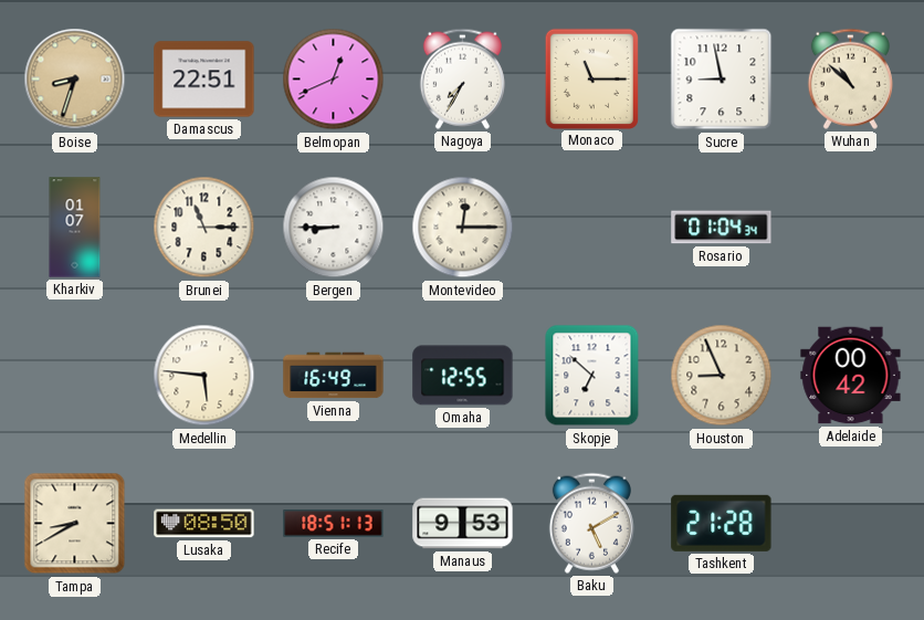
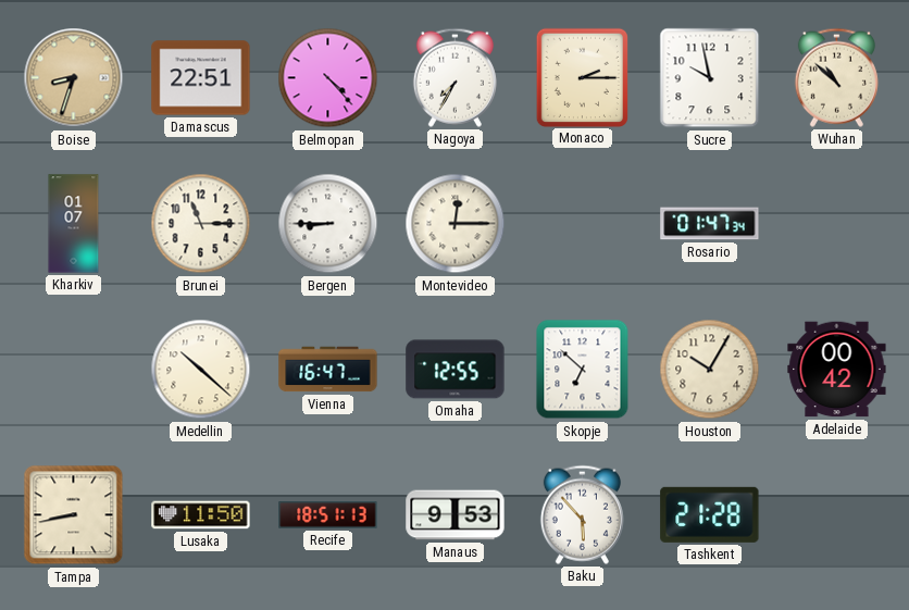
Belmopan: 12:41 -> 4:23
Monaco: 11:15 -> 2:15
Sucre: 8:58 -> 9:58
Rosario: 01:04 -> 01:47
Medellin: 5:46 -> 10:22
Vienna: 16:49 -> 16:47
Houston: 8:56 -> 10:05
Tampa: 8:40 -> 8:43
Lusaka: 08:50 -> 11:50
Baku: 5:10 -> 5:53
